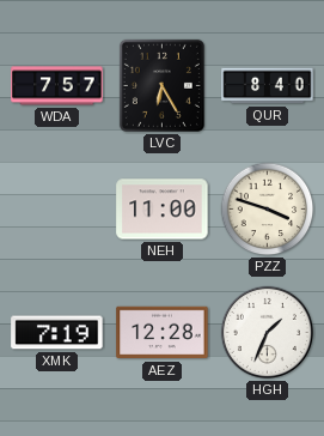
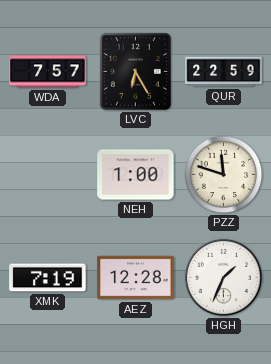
QUR: 8:40 -> 22:59
NEH: 11:00 -> 1:00
PZZ: 3:48 -> 11:48
